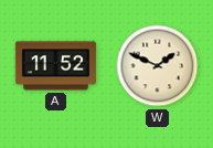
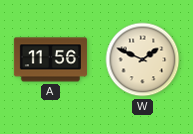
A: 11:52 -> 11:56
